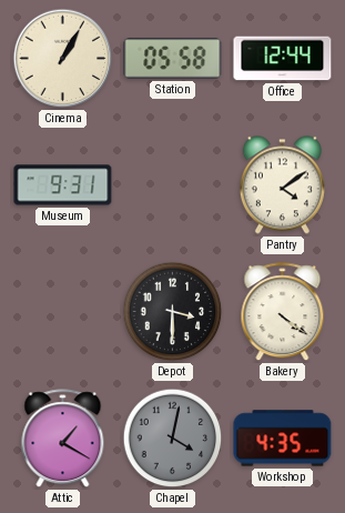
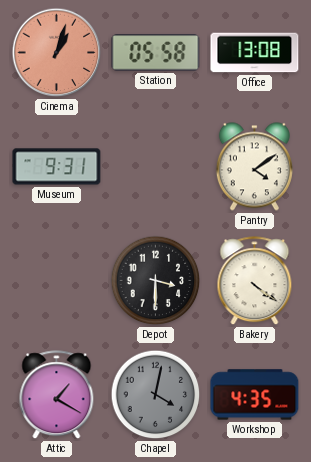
Cinema: 1:05 -> 1:03
Cinema dial: cream -> salmon
Office: 12:44 -> 13:08
